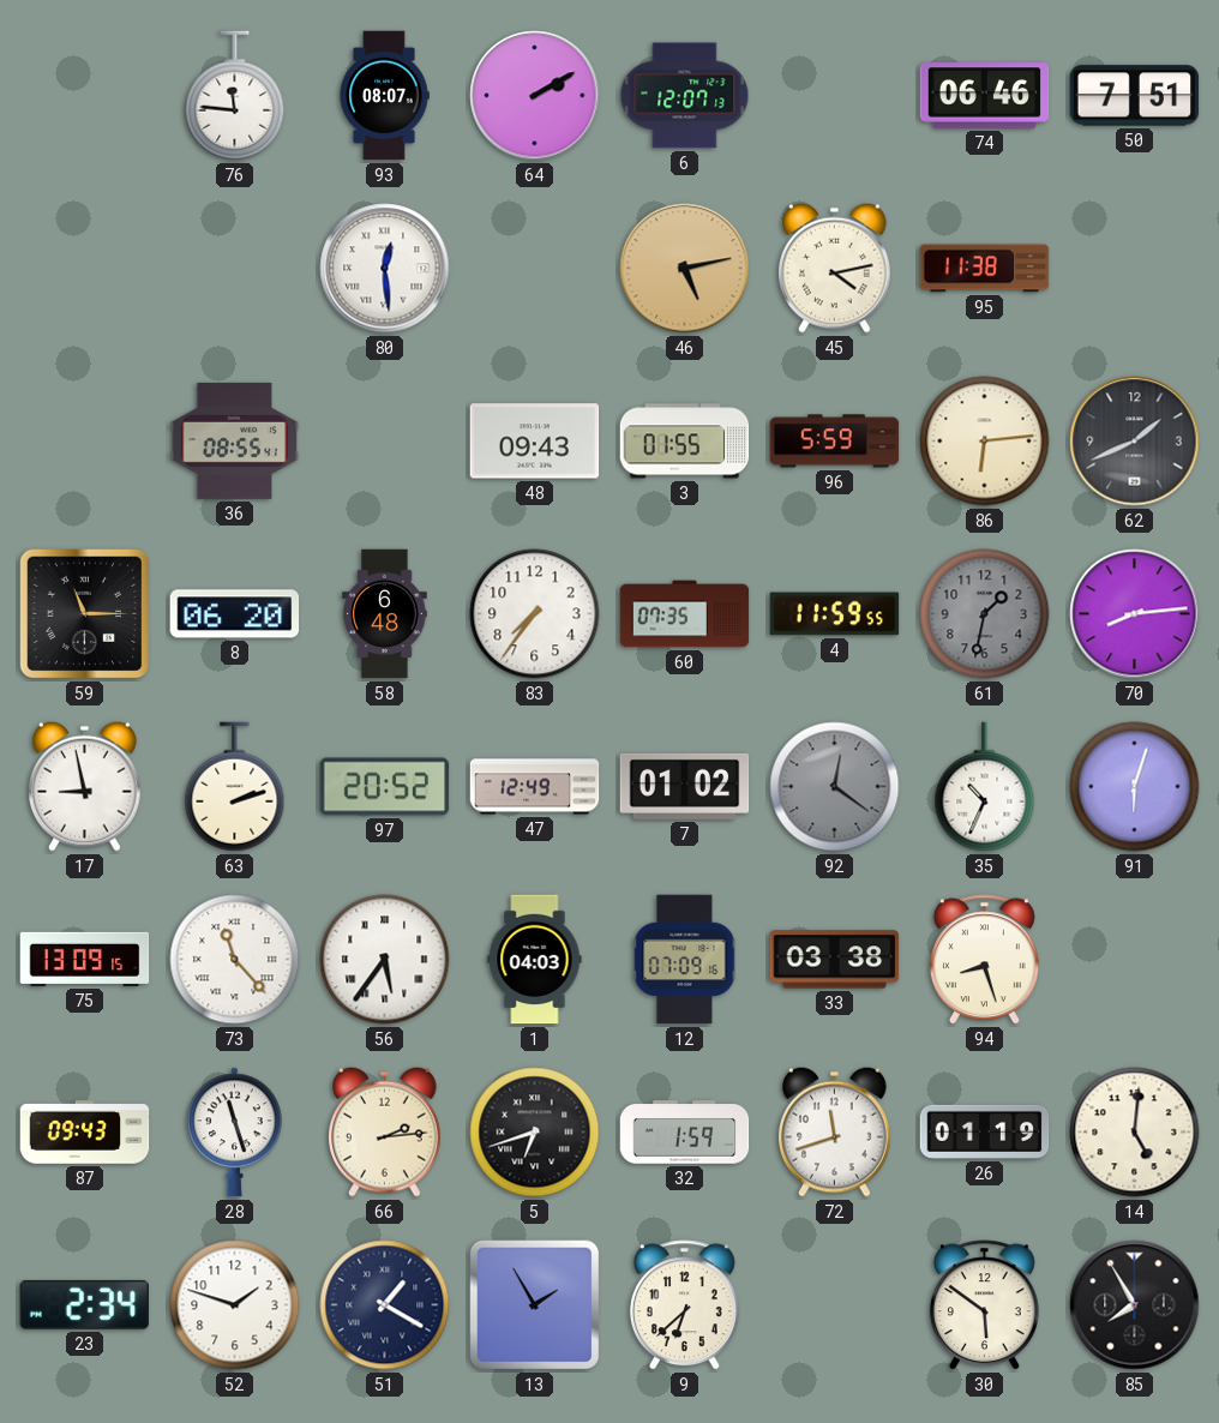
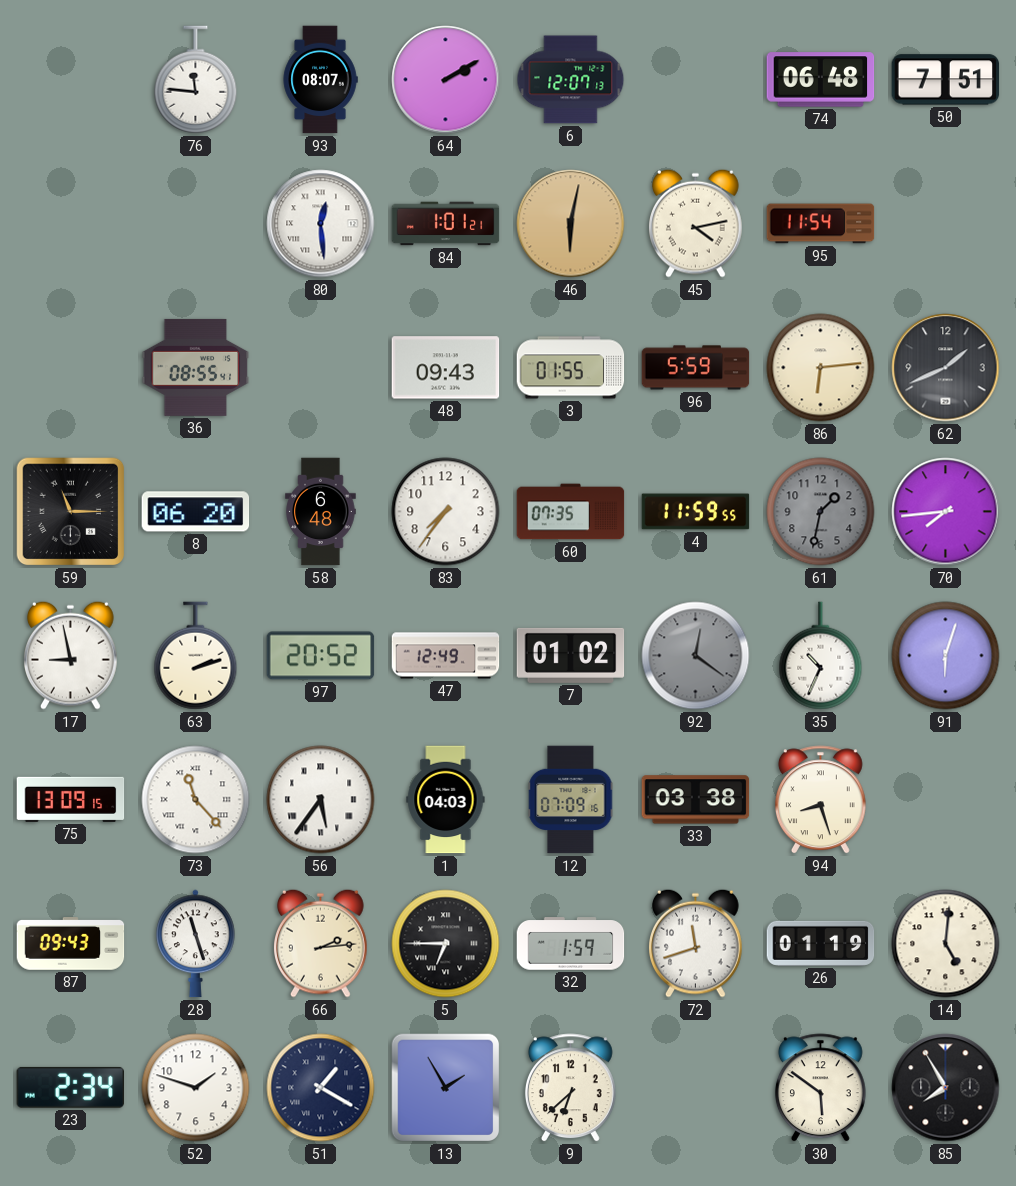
74: 06:46 -> 06:48
84: none -> 1:01
46: 5:13 -> 6:02
95: 11:38 -> 11:54
70: 8:14 -> 7:44
5: 6:42 -> 6:45
